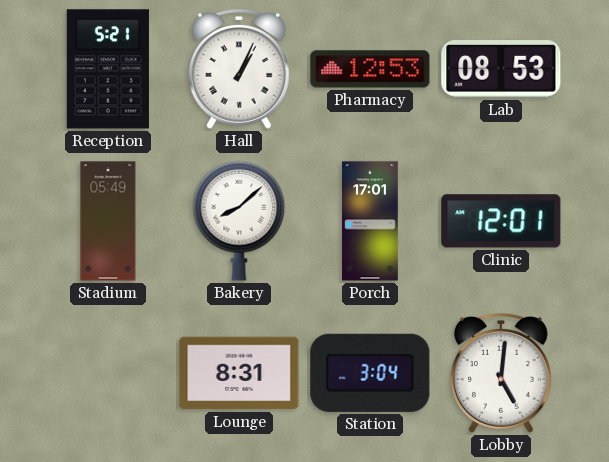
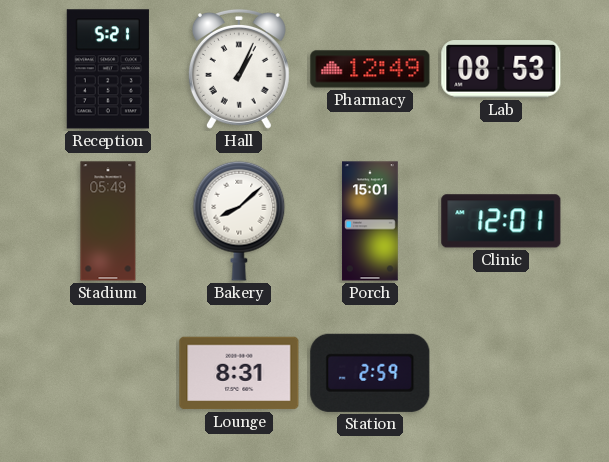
Pharmacy: 12:53 -> 12:49
Porch: 17:01 -> 15:01
Station: 3:04 -> 2:59
Lobby: 5:01 -> none
